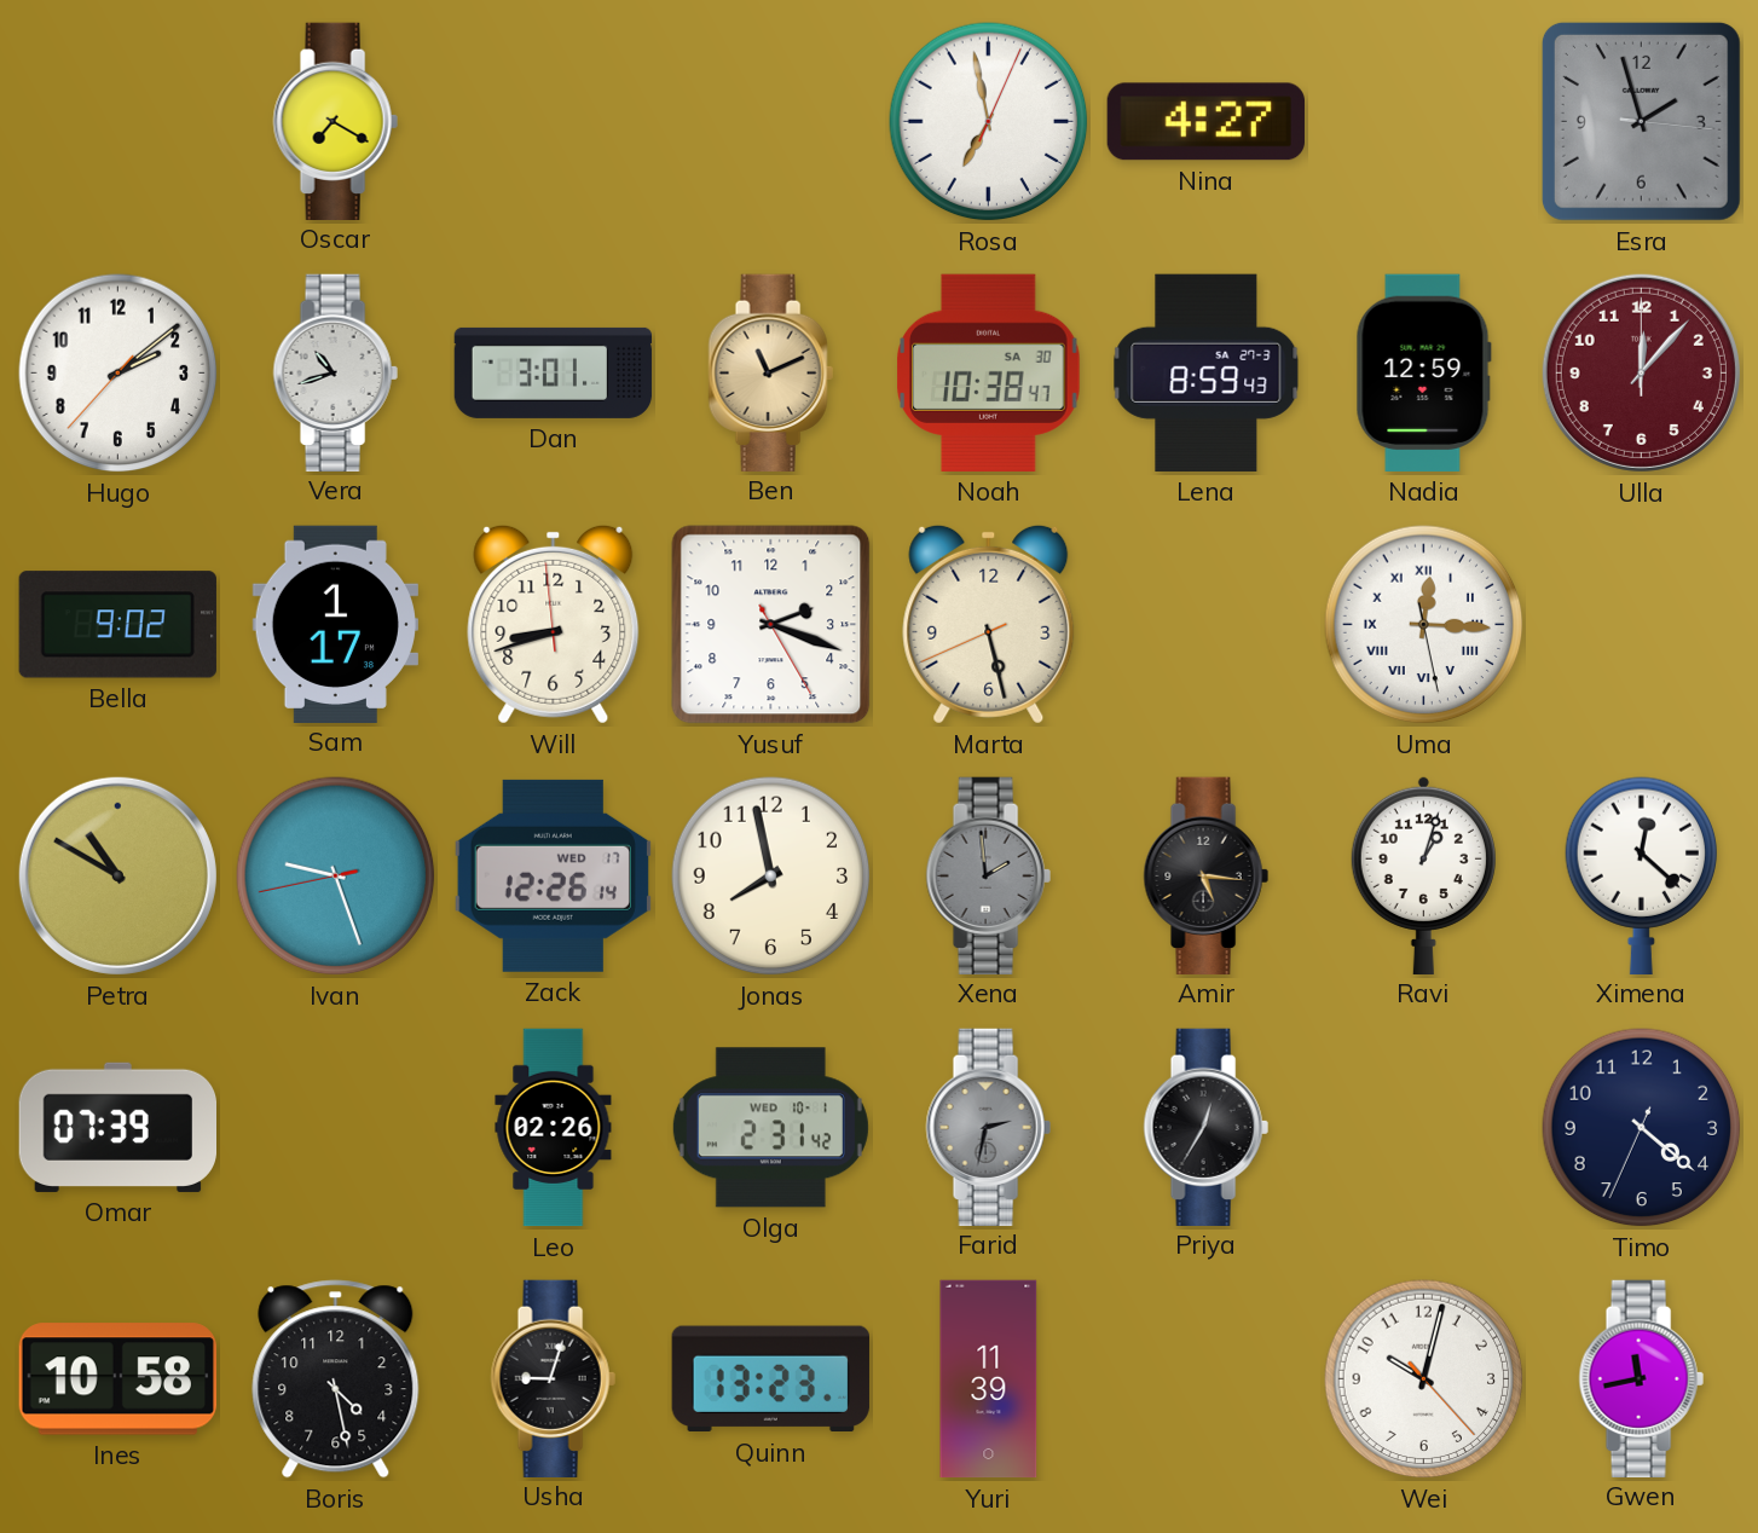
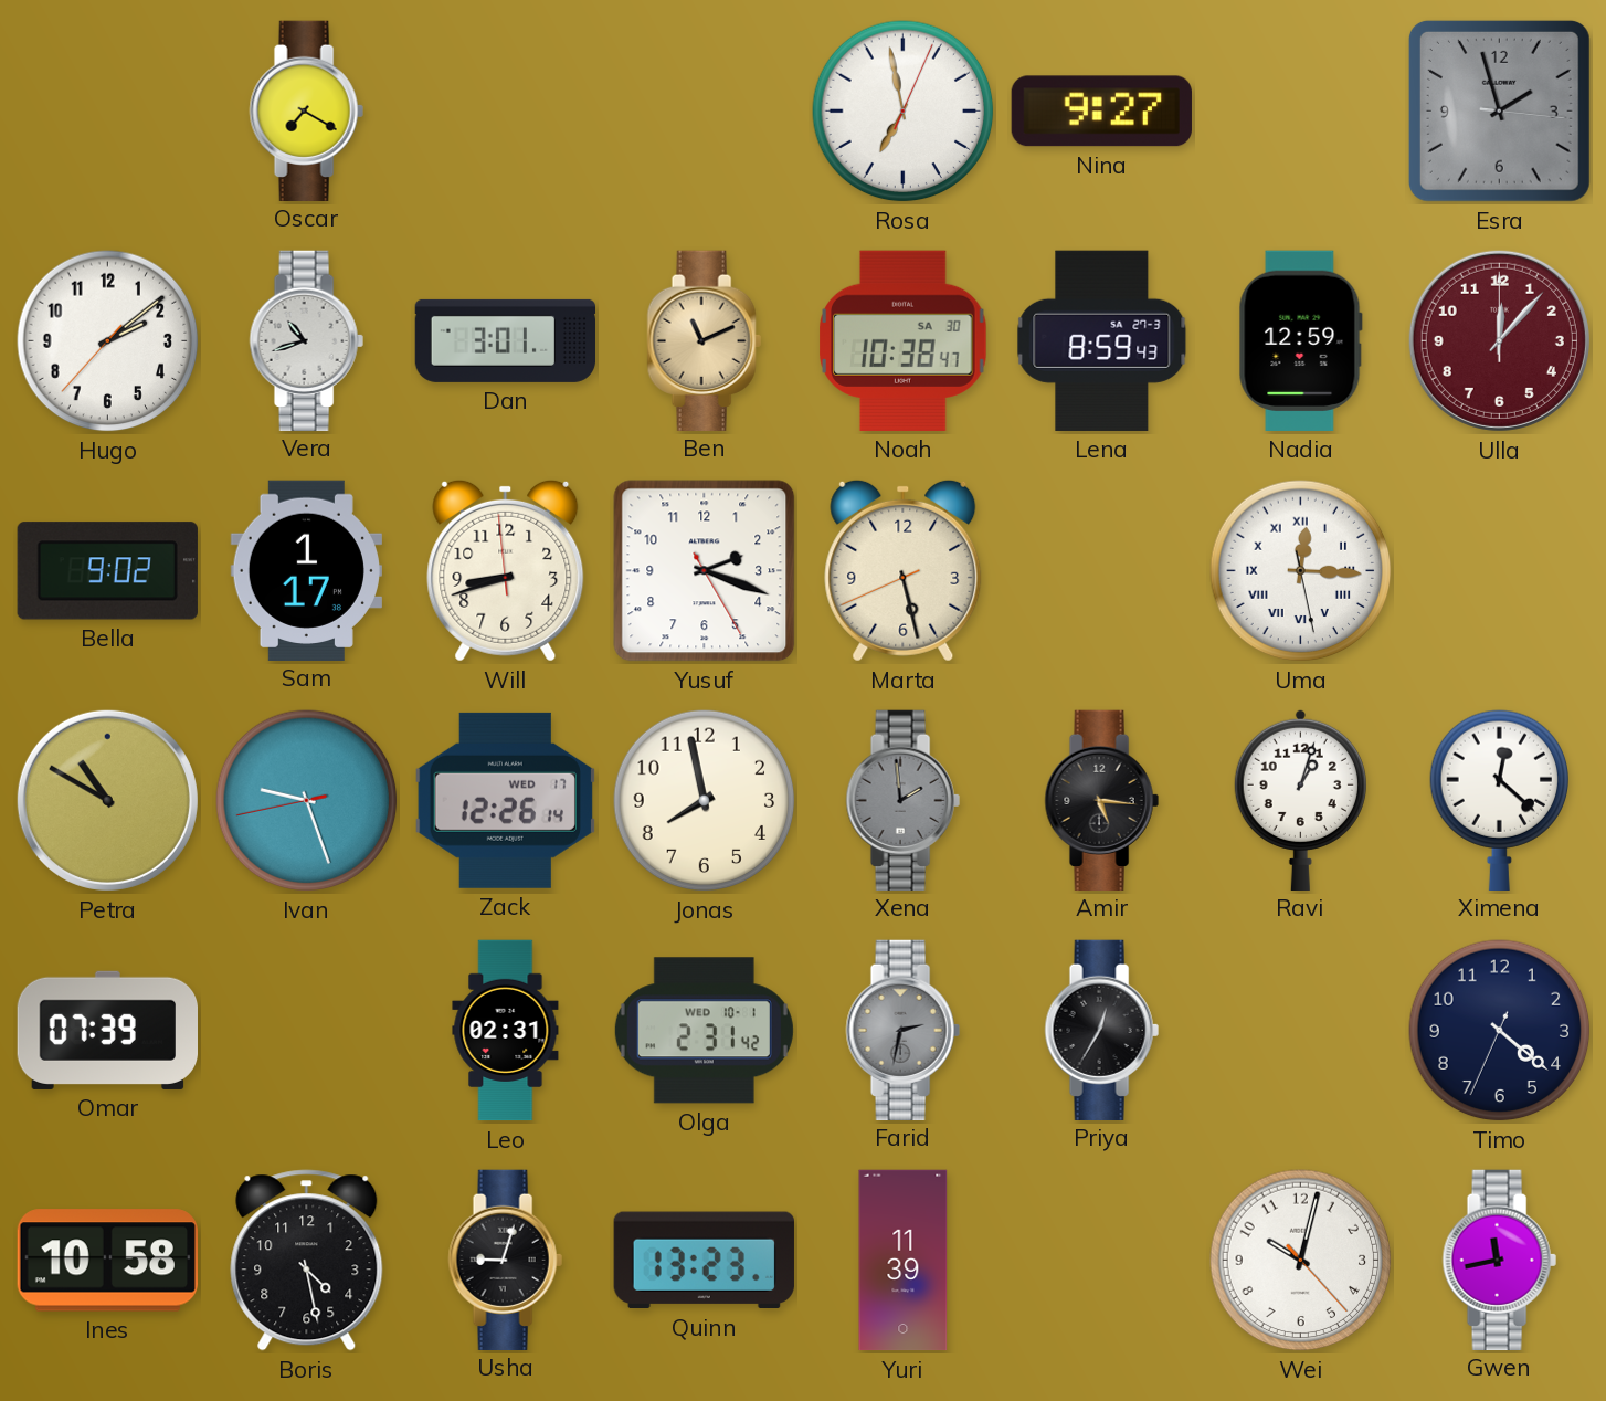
Nina: 4:27 -> 9:27
Leo: 02:26 -> 02:31
